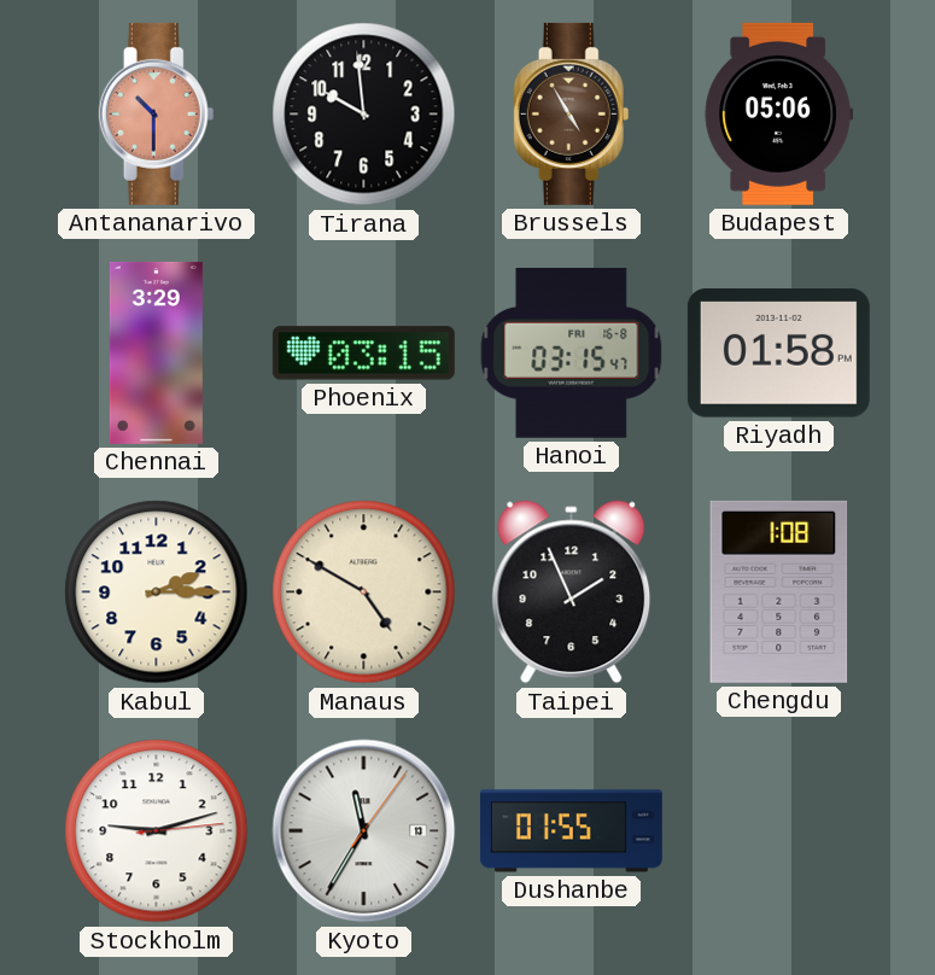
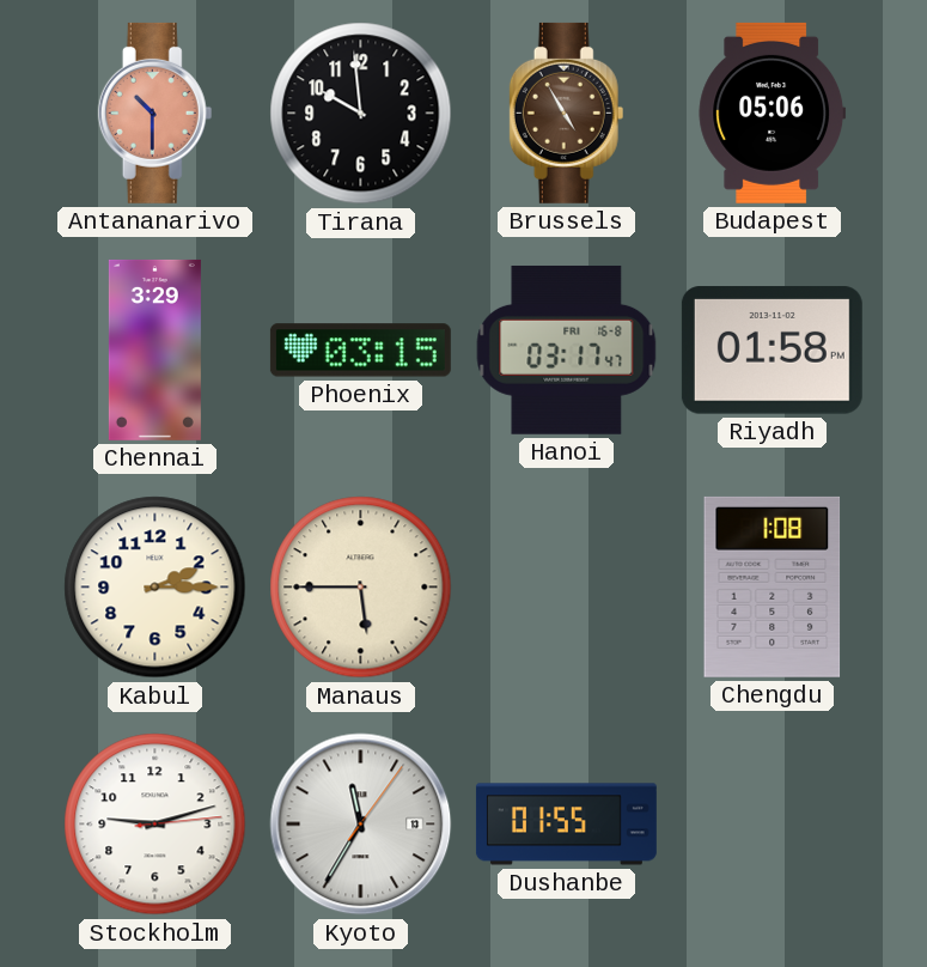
Hanoi: 03:15 -> 03:17
Manaus: 4:50 -> 5:45
Taipei: 1:56 -> none
